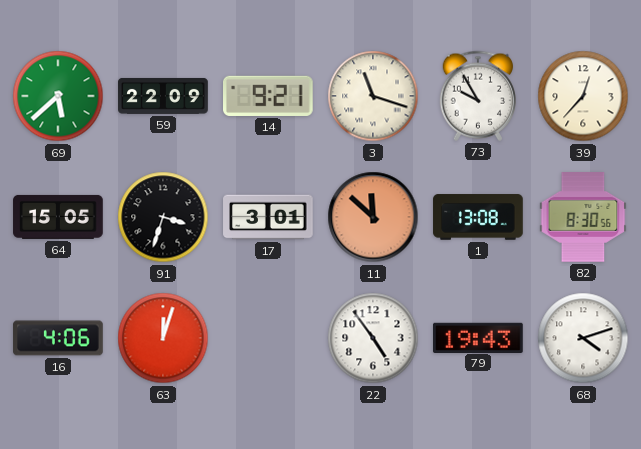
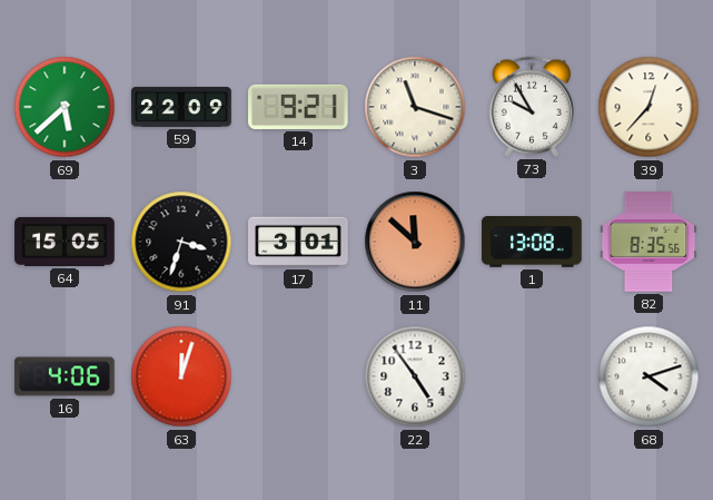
82: 8:30 -> 8:35
79: 19:43 -> none
